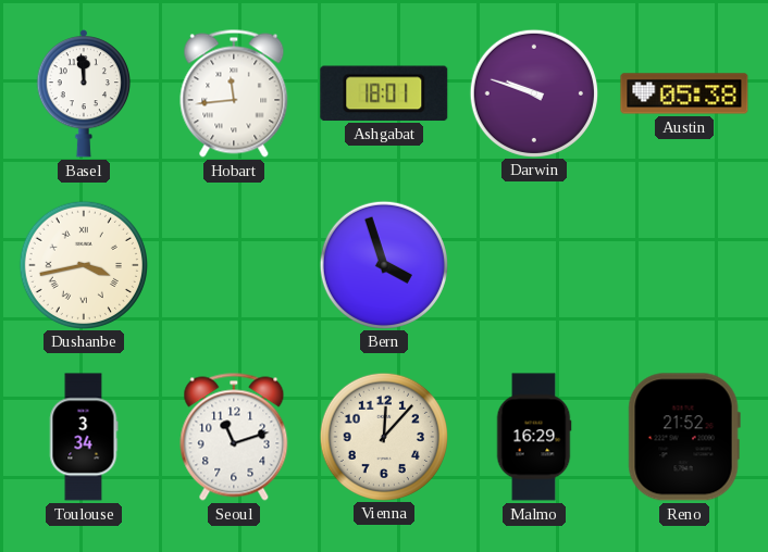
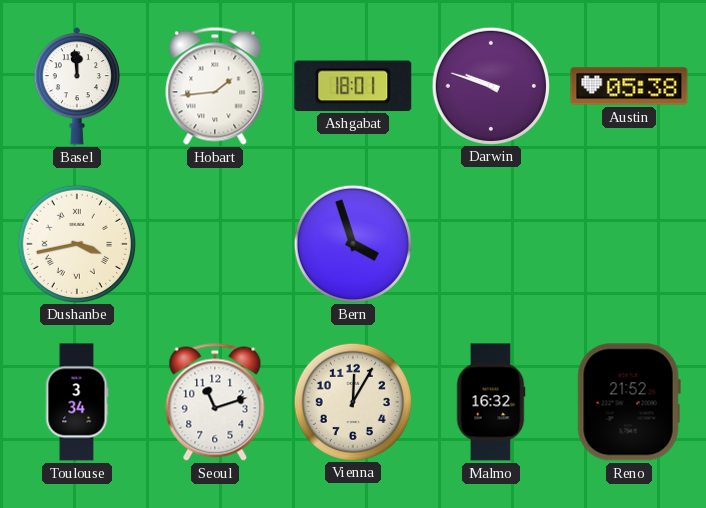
Hobart: 11:44 -> 1:44
Vienna: 12:07 -> 12:05
Malmo: 16:29 -> 16:32
